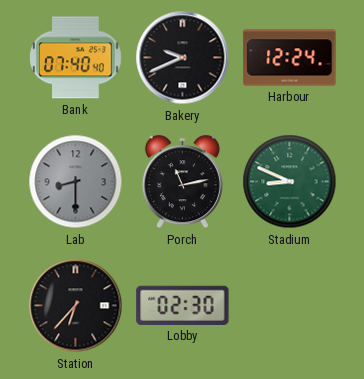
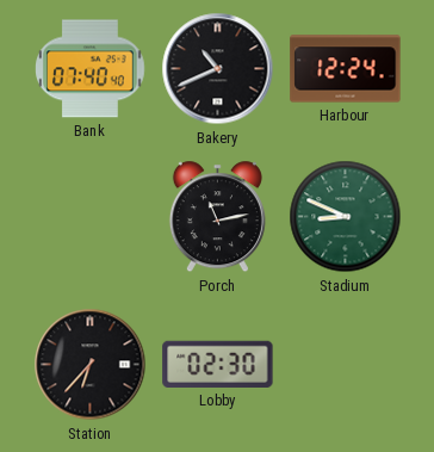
Bakery: 9:41 -> 10:41
Lab: 8:30 -> none
